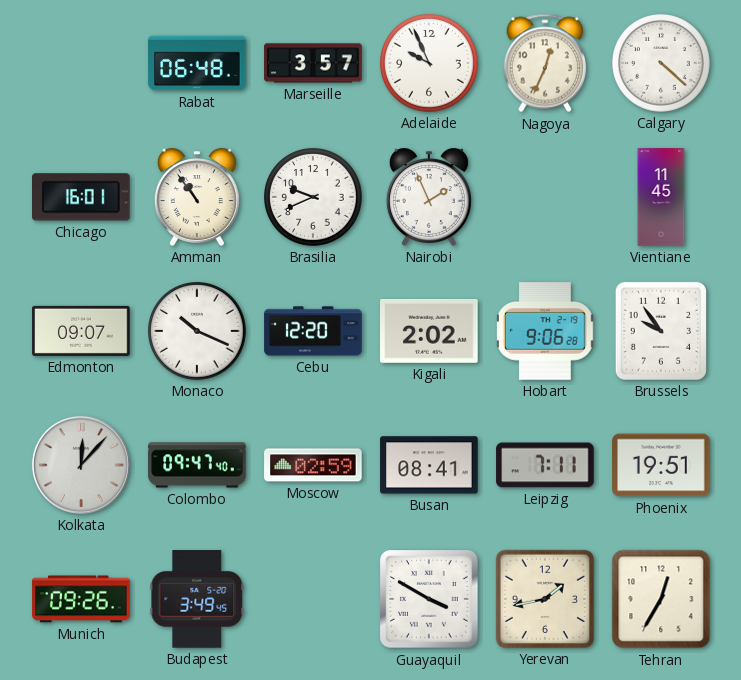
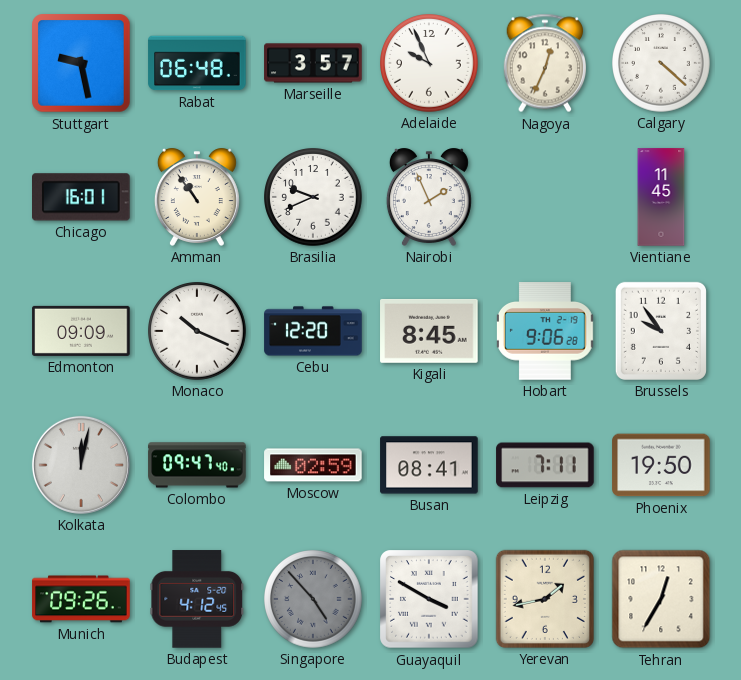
Stuttgart: none -> 9:28
Edmonton: 09:07 -> 09:09
Kigali: 2:02 -> 8:45
Kolkata: 12:07 -> 12:02
Phoenix: 19:51 -> 19:50
Budapest: 3:49 -> 4:12
Singapore: none -> 4:53
